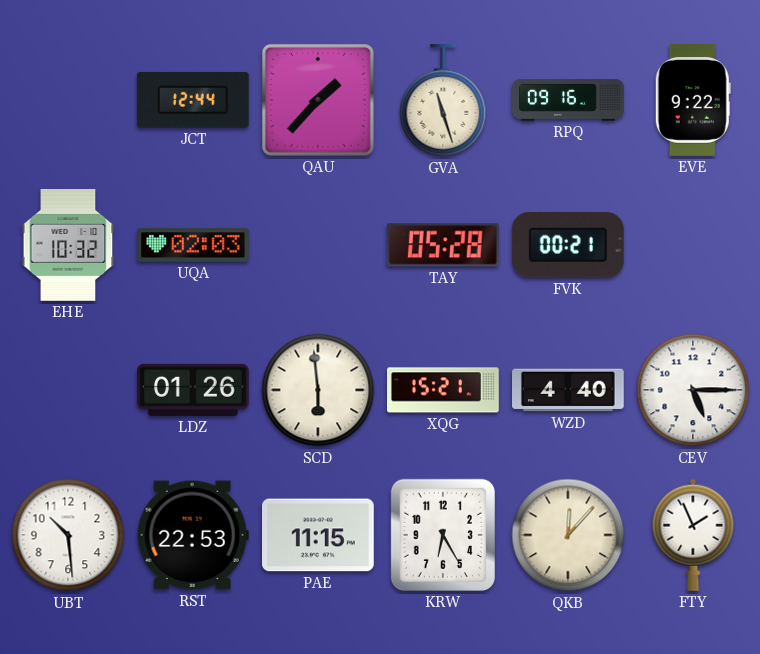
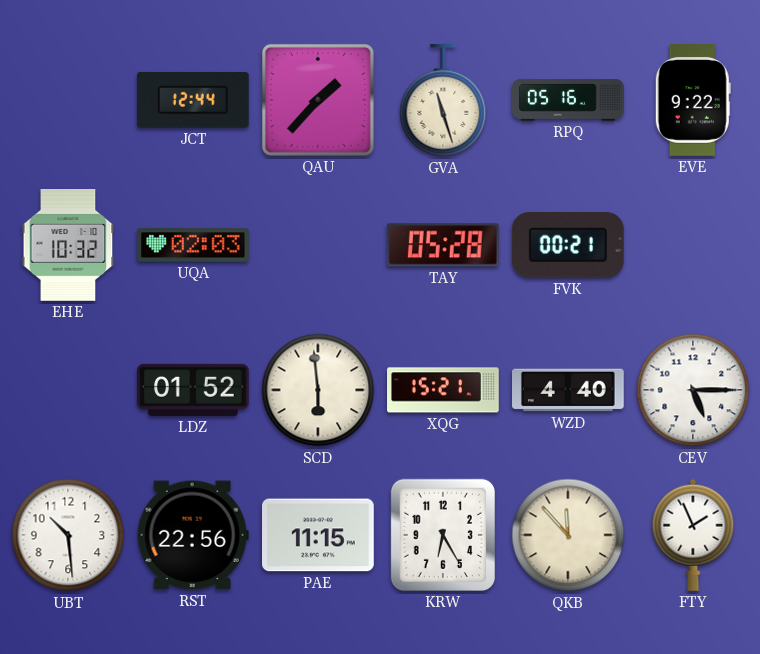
RPQ: 09:16 -> 05:16
LDZ: 01:26 -> 01:52
RST: 22:53 -> 22:56
QKB: 12:07 -> 11:53
